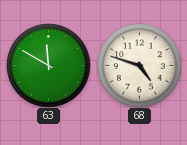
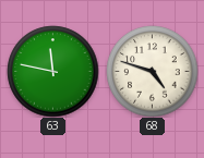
63: 11:50 -> 11:47
